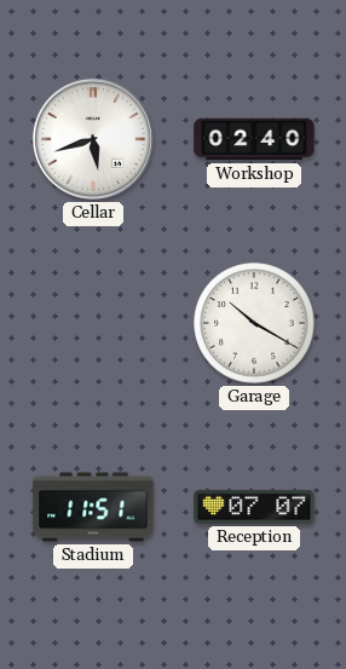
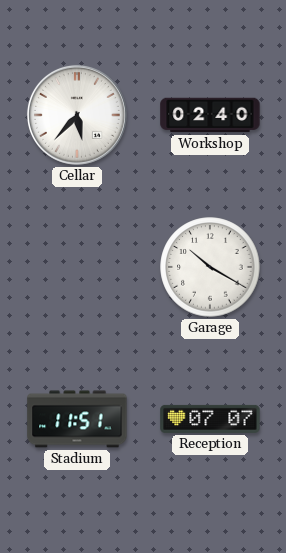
Cellar: 5:42 -> 5:37
